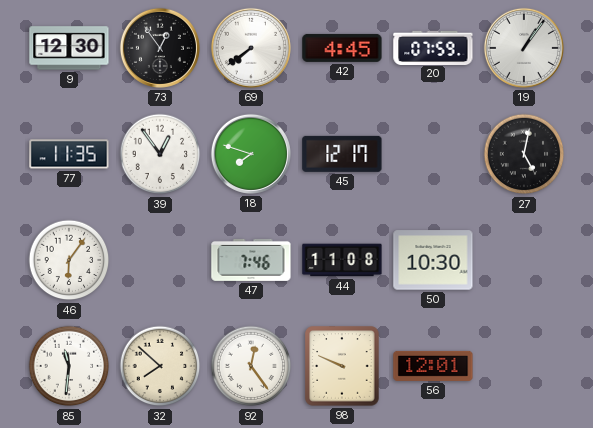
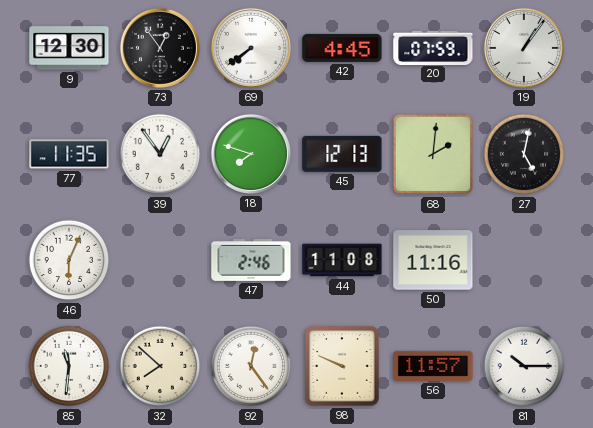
45: 12:17 -> 12:13
68: none -> 2:01
46: 6:06 -> 6:04
47: 7:46 -> 2:46
50: 10:30 -> 11:16
56: 12:01 -> 11:57
81: none -> 10:15
